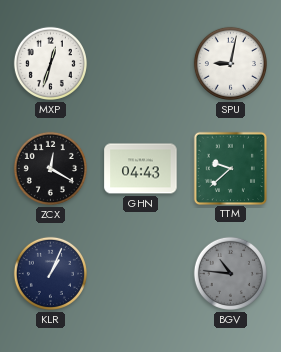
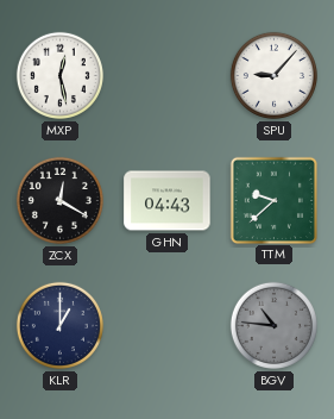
MXP: 12:33 -> 12:28
SPU: 9:02 -> 9:07
KLR: 1:04 -> 1:00
